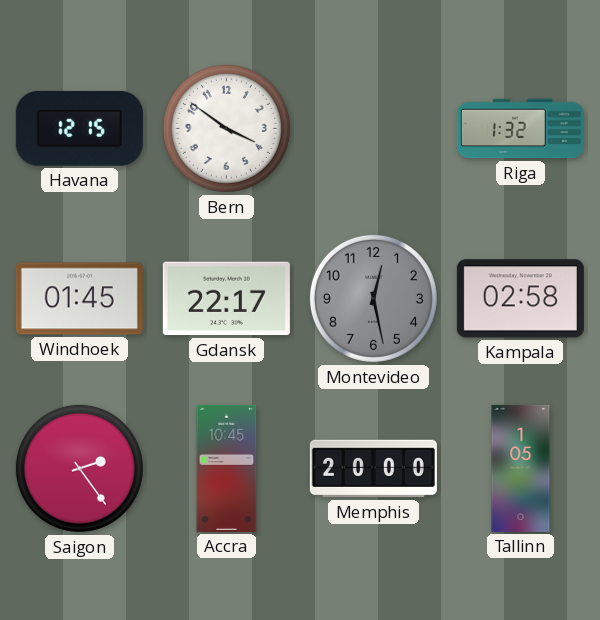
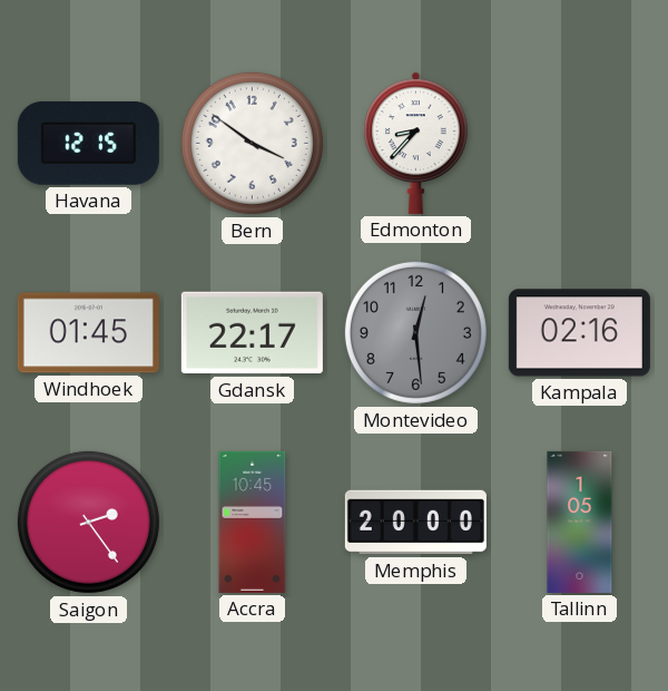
Edmonton: none -> 8:37
Riga: 1:32 -> none
Montevideo: 12:28 -> 12:29
Kampala: 02:58 -> 02:16
